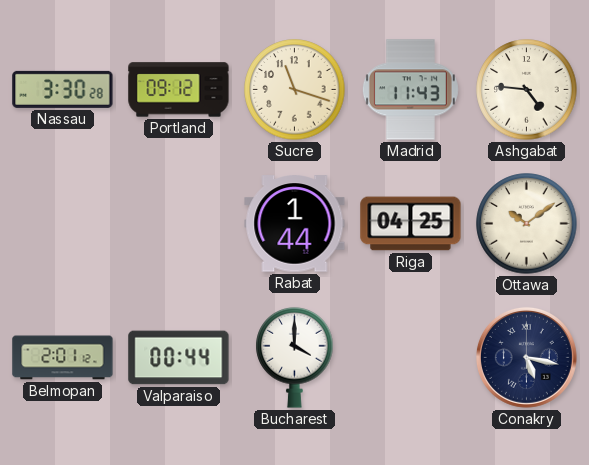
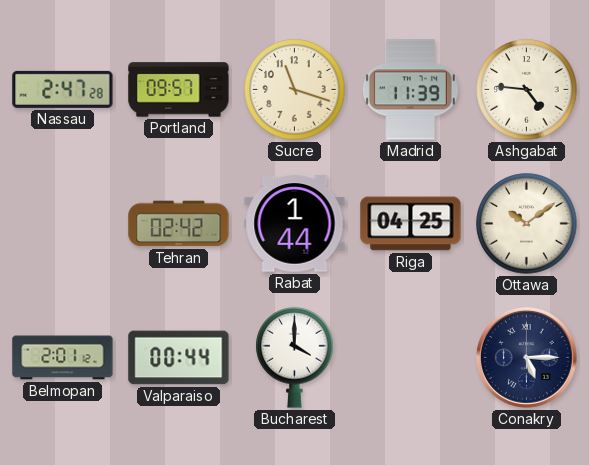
Nassau: 3:30 -> 2:47
Portland: 09:12 -> 09:57
Madrid: 11:43 -> 11:39
Tehran: none -> 02:42
Conakry: 5:17 -> 5:15
